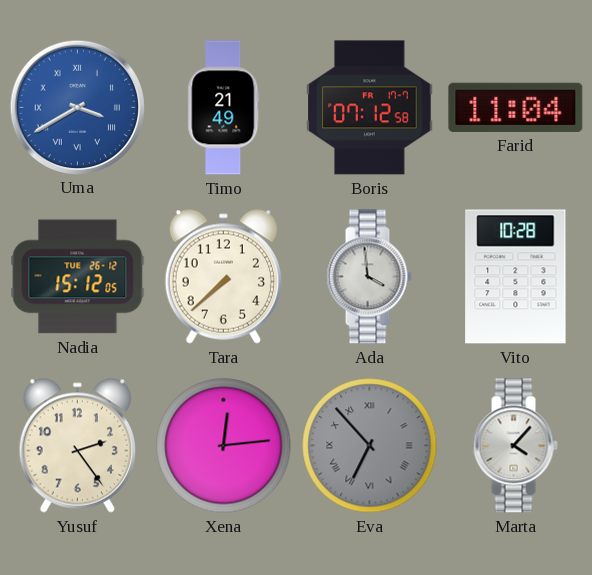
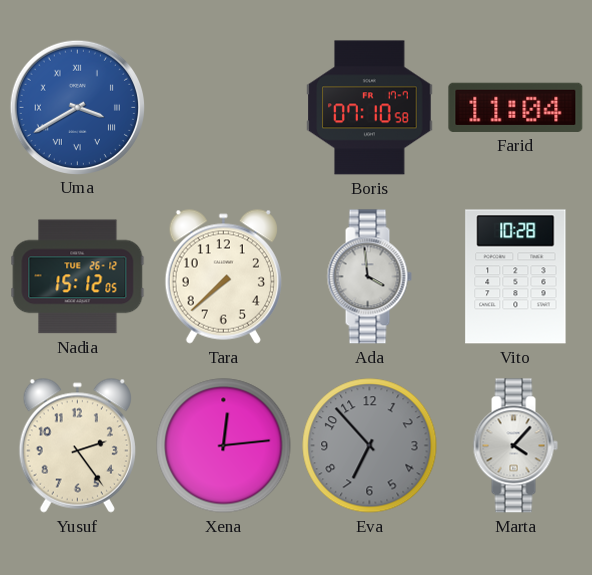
Timo: 21:49 -> none
Boris: 07:12 -> 07:10
Eva numerals: Roman -> Arabic
